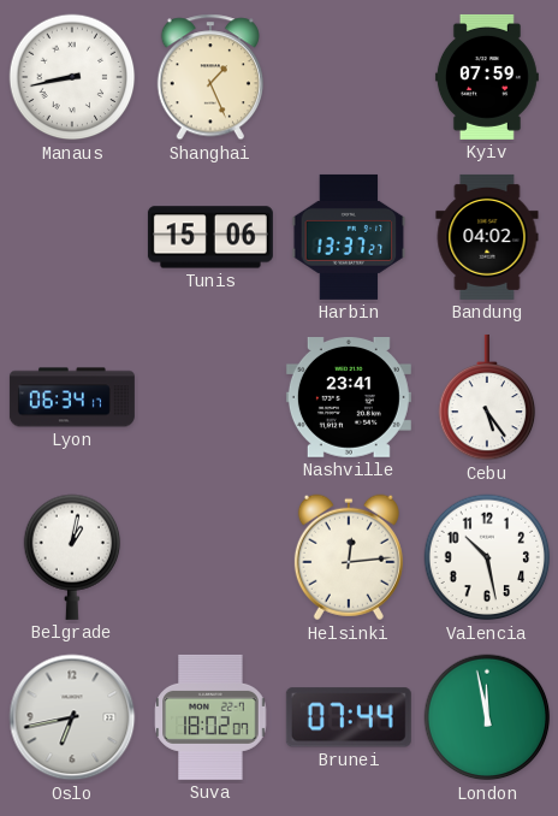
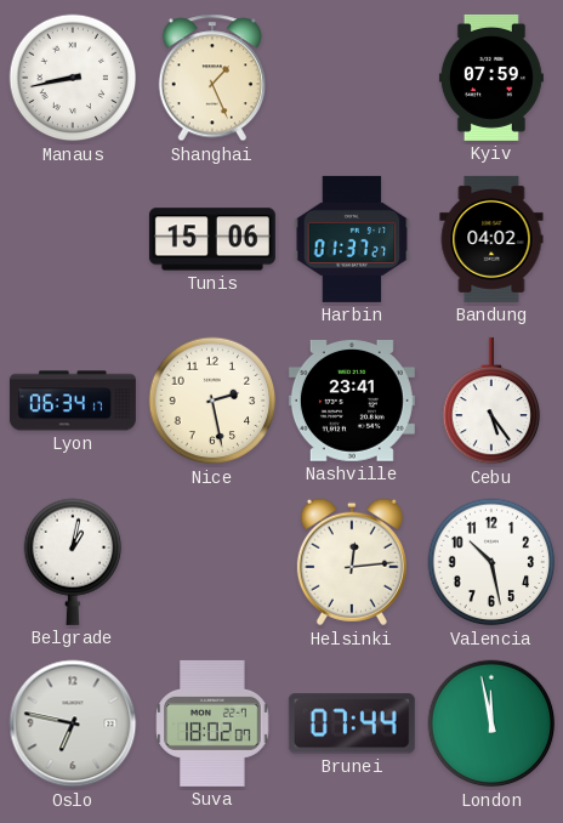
Harbin: 13:37 -> 01:37
Nice: none -> 2:28
Oslo: 6:43 -> 6:47
